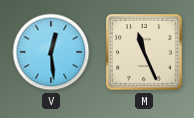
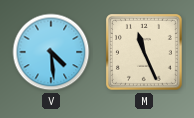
V: 12:29 -> 4:29
